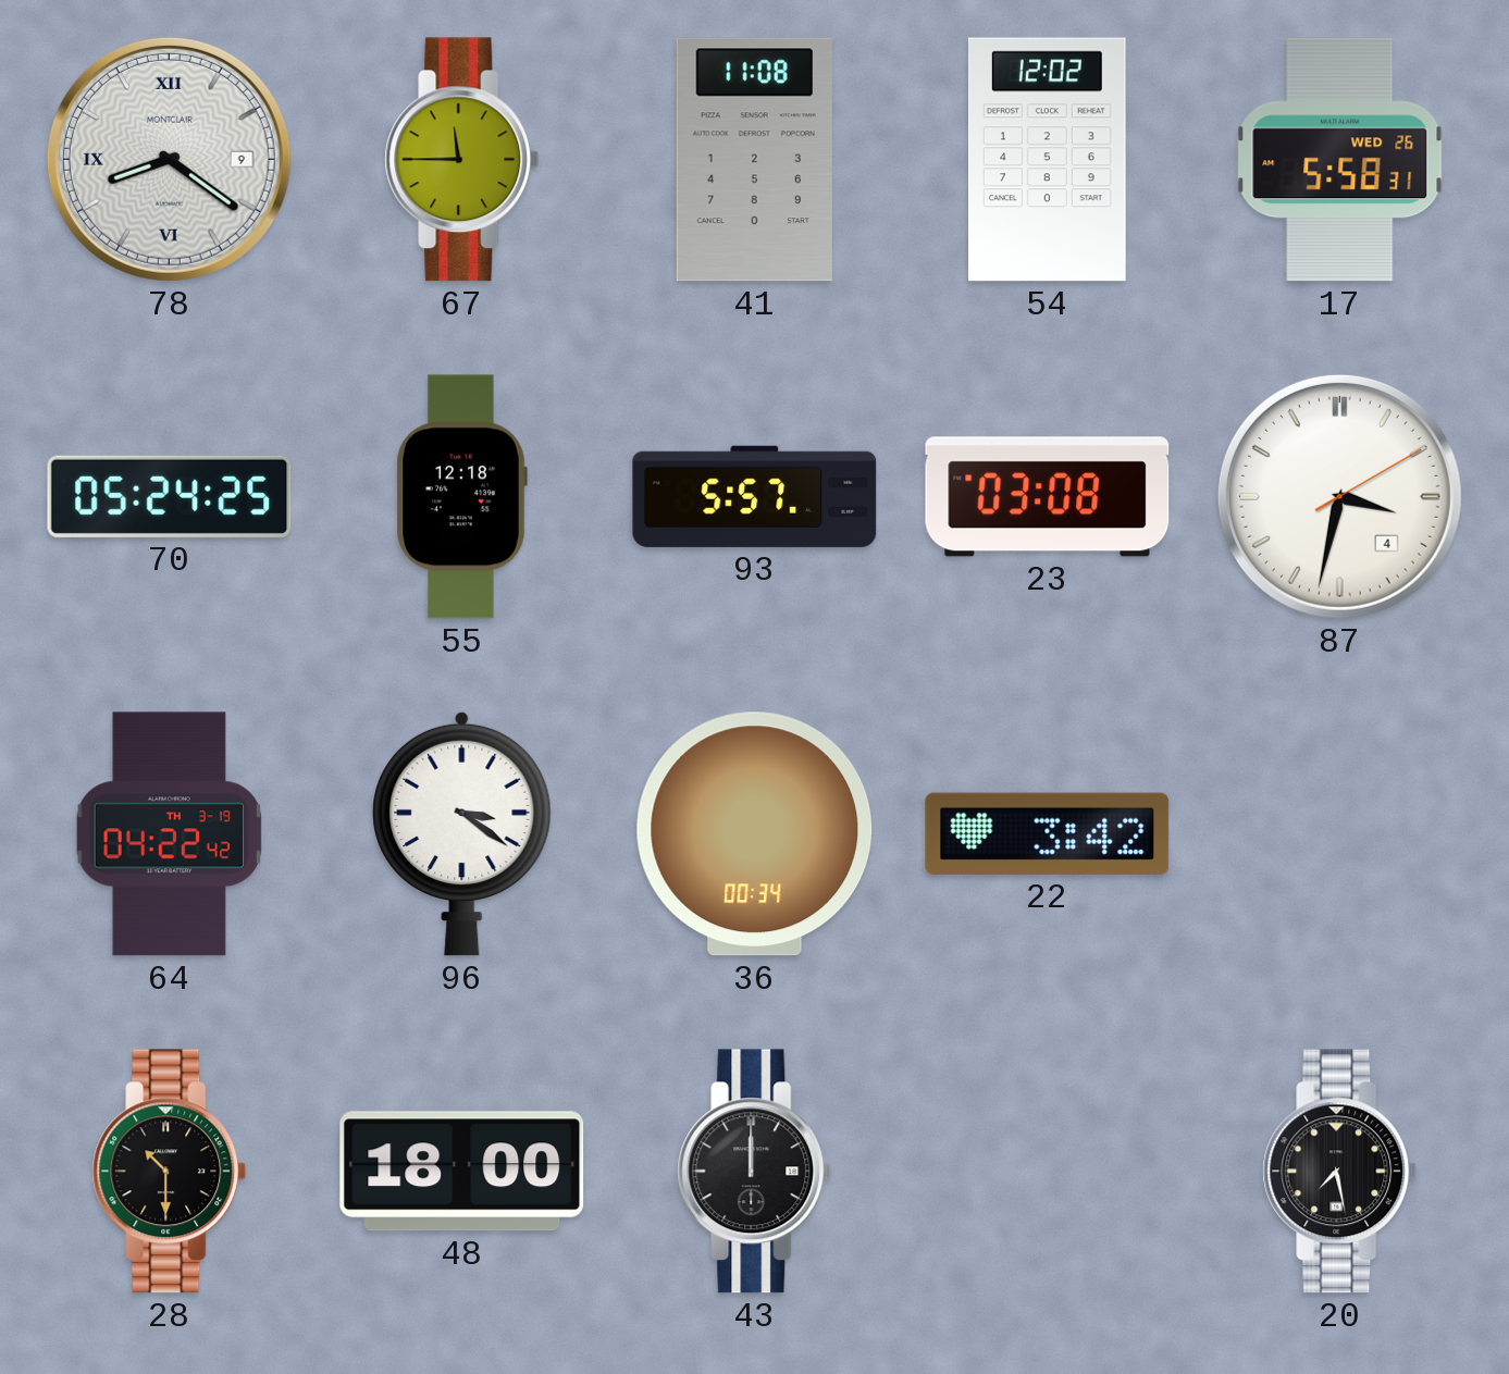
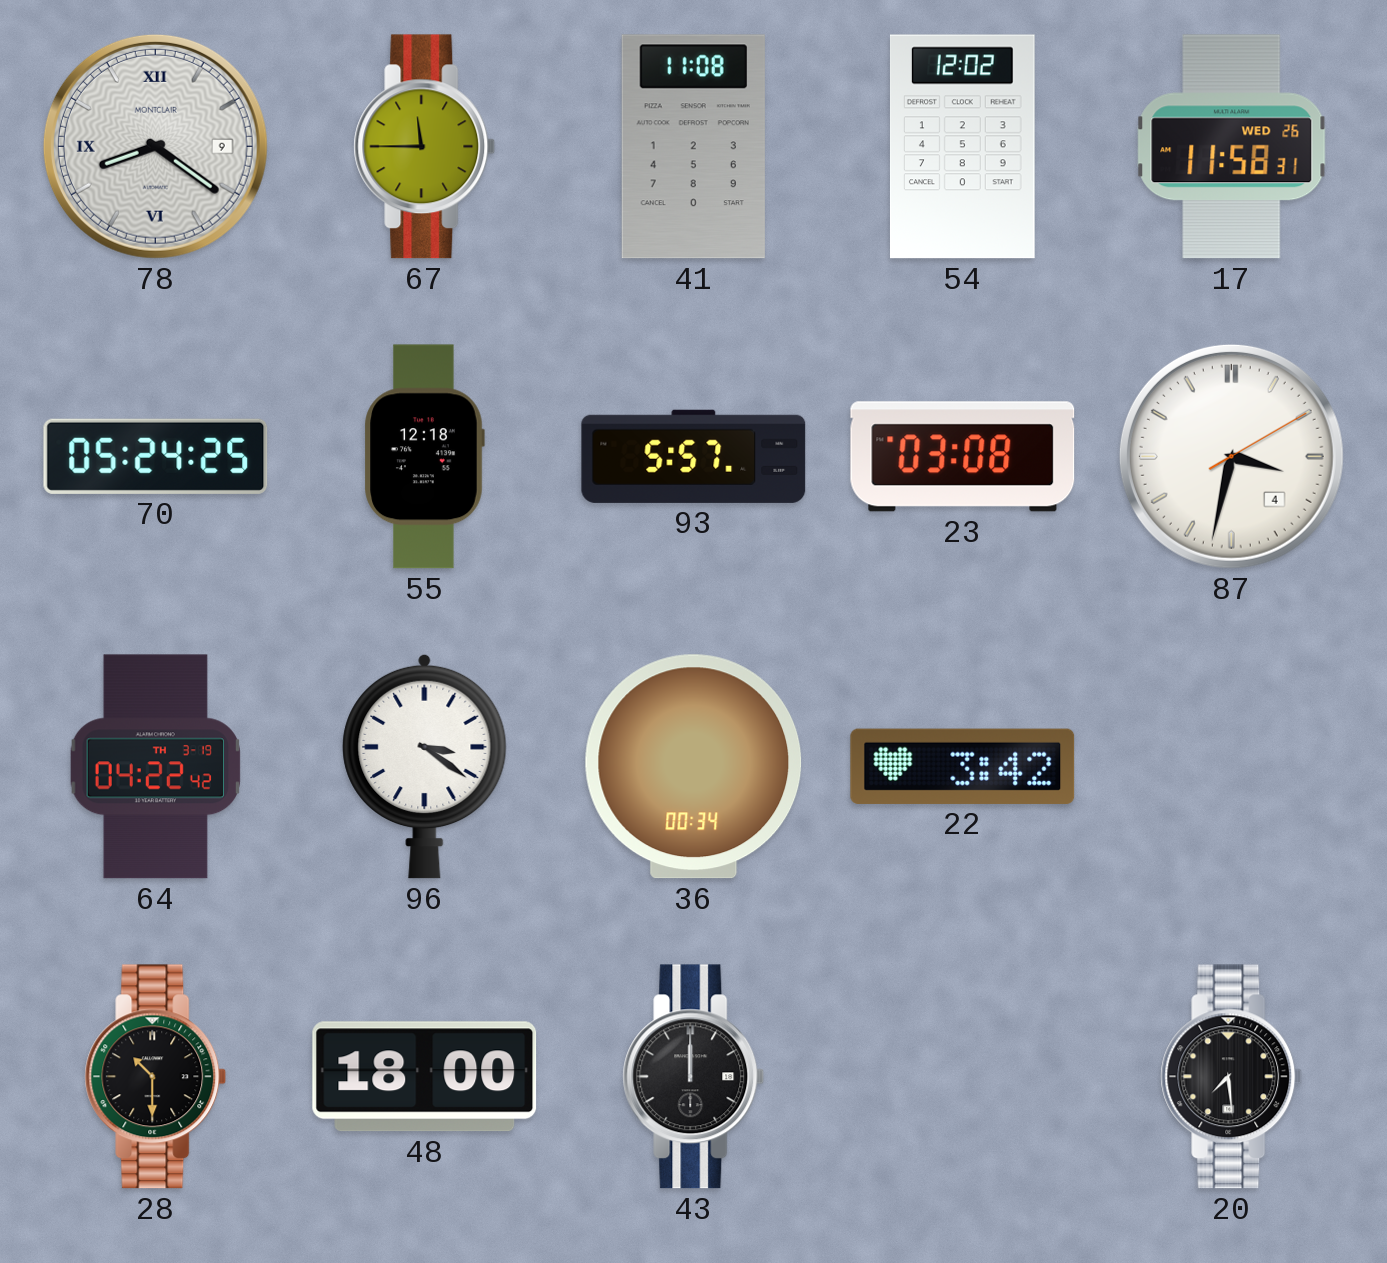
17: 5:58 -> 11:58
20: 7:28 -> 7:29
